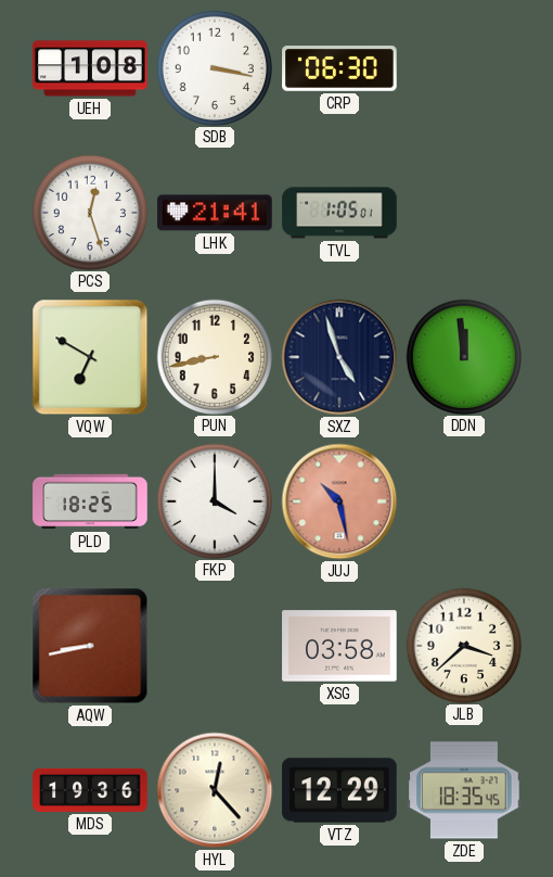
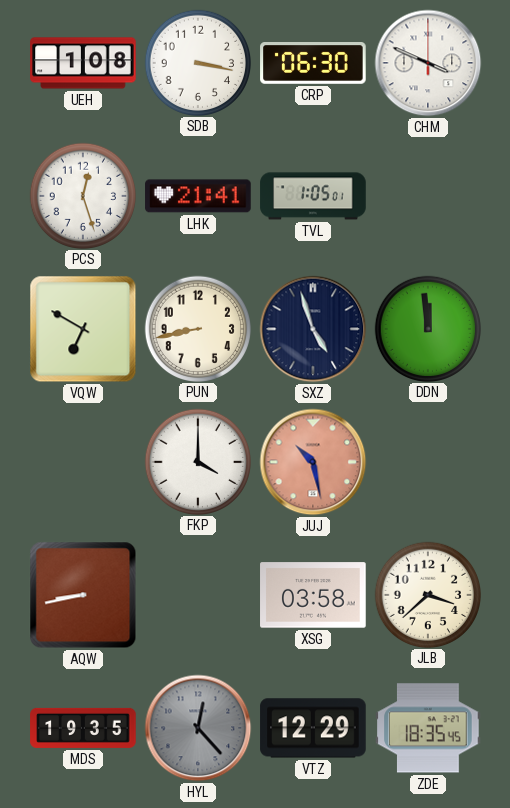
CHM: none -> 3:49
PLD: 18:25 -> none
MDS: 19:36 -> 19:35
HYL dial: cream -> grey
